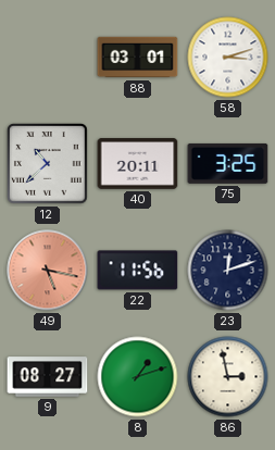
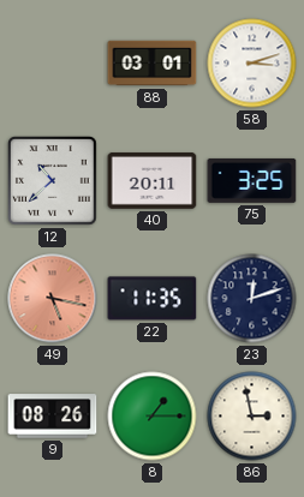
22: 11:56 -> 11:35
9: 08:27 -> 08:26
8: 1:12 -> 1:15
